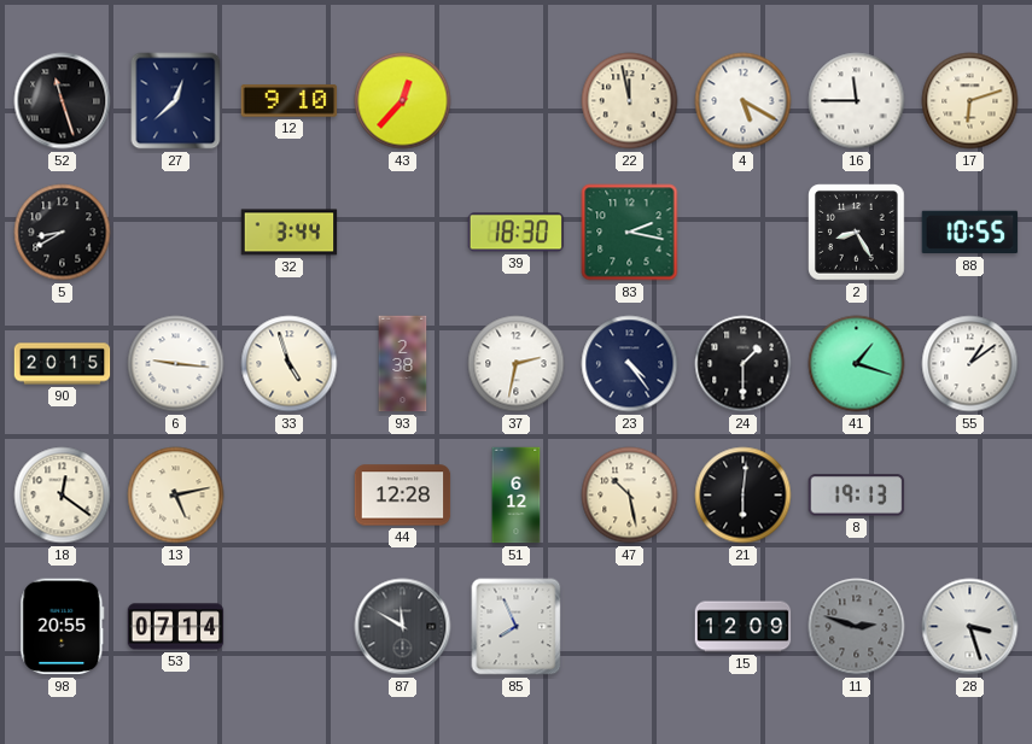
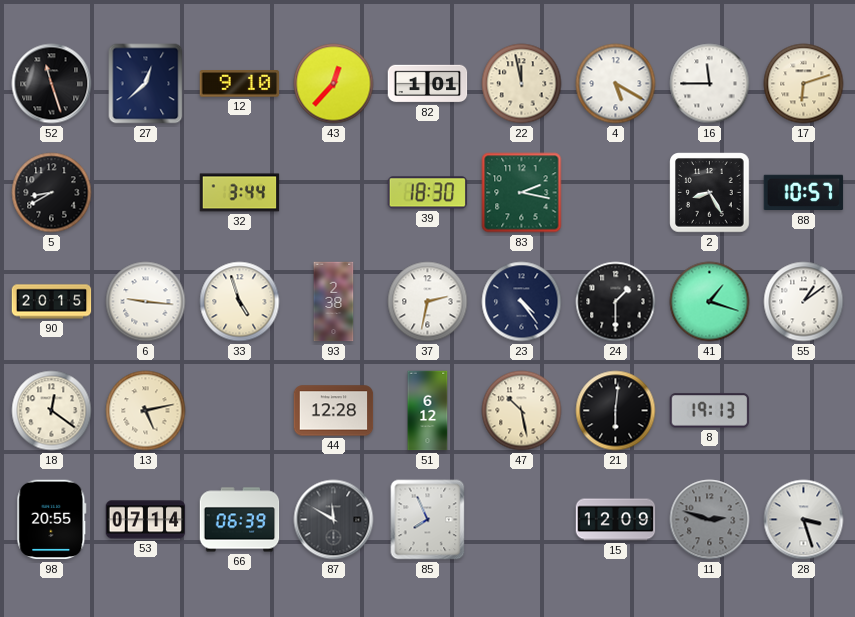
82: none -> 1:01
88: 10:55 -> 10:57
66: none -> 06:39
